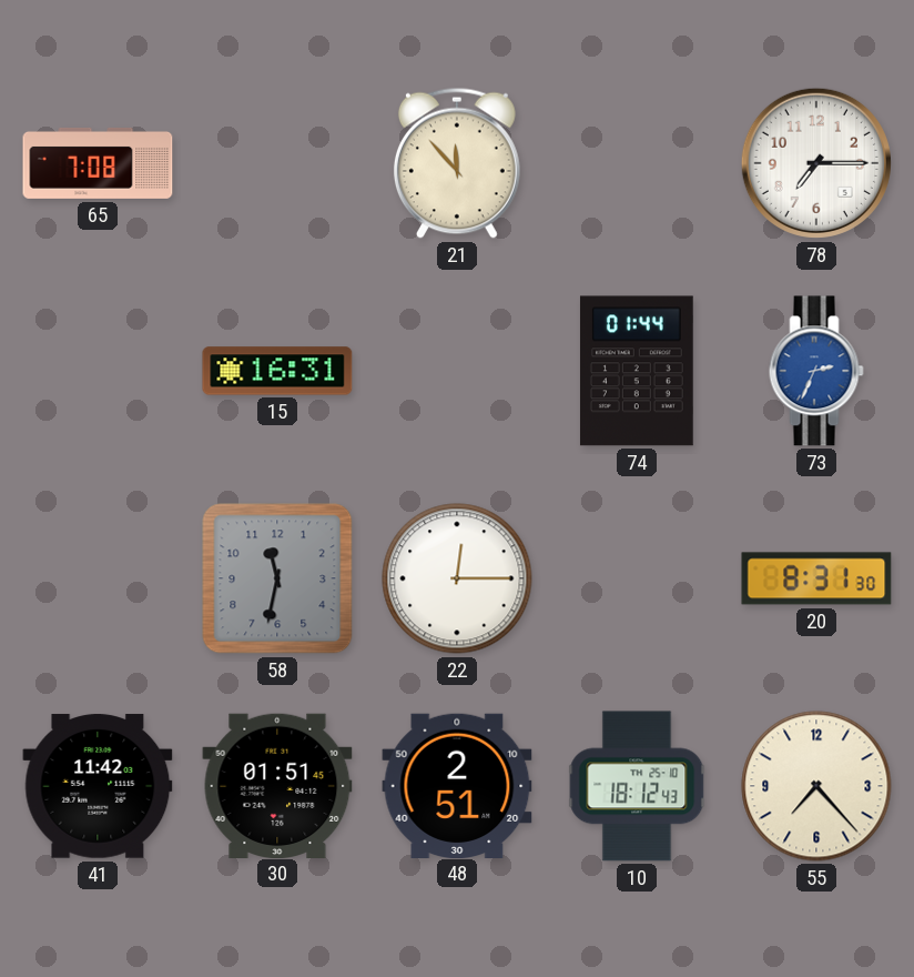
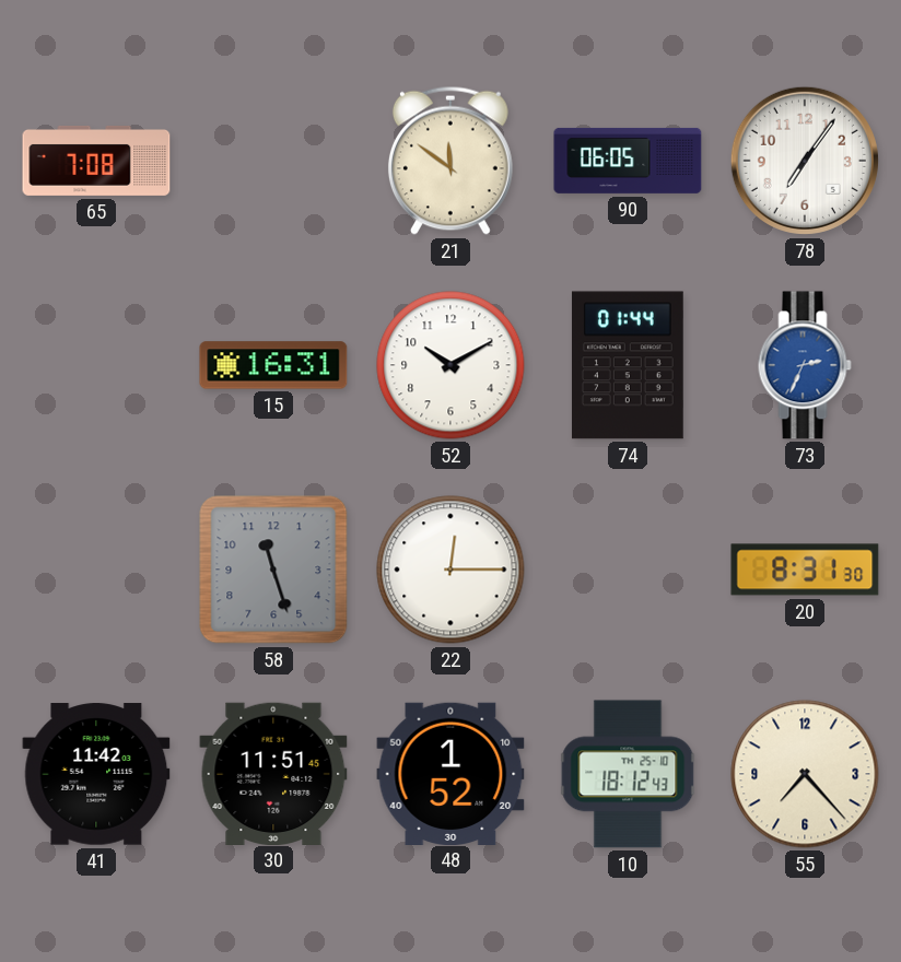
21: 11:53 -> 11:51
90: none -> 06:05
78: 7:15 -> 7:06
52: none -> 10:10
58: 11:32 -> 11:27
30: 01:51 -> 11:51
48: 2:51 -> 1:52
